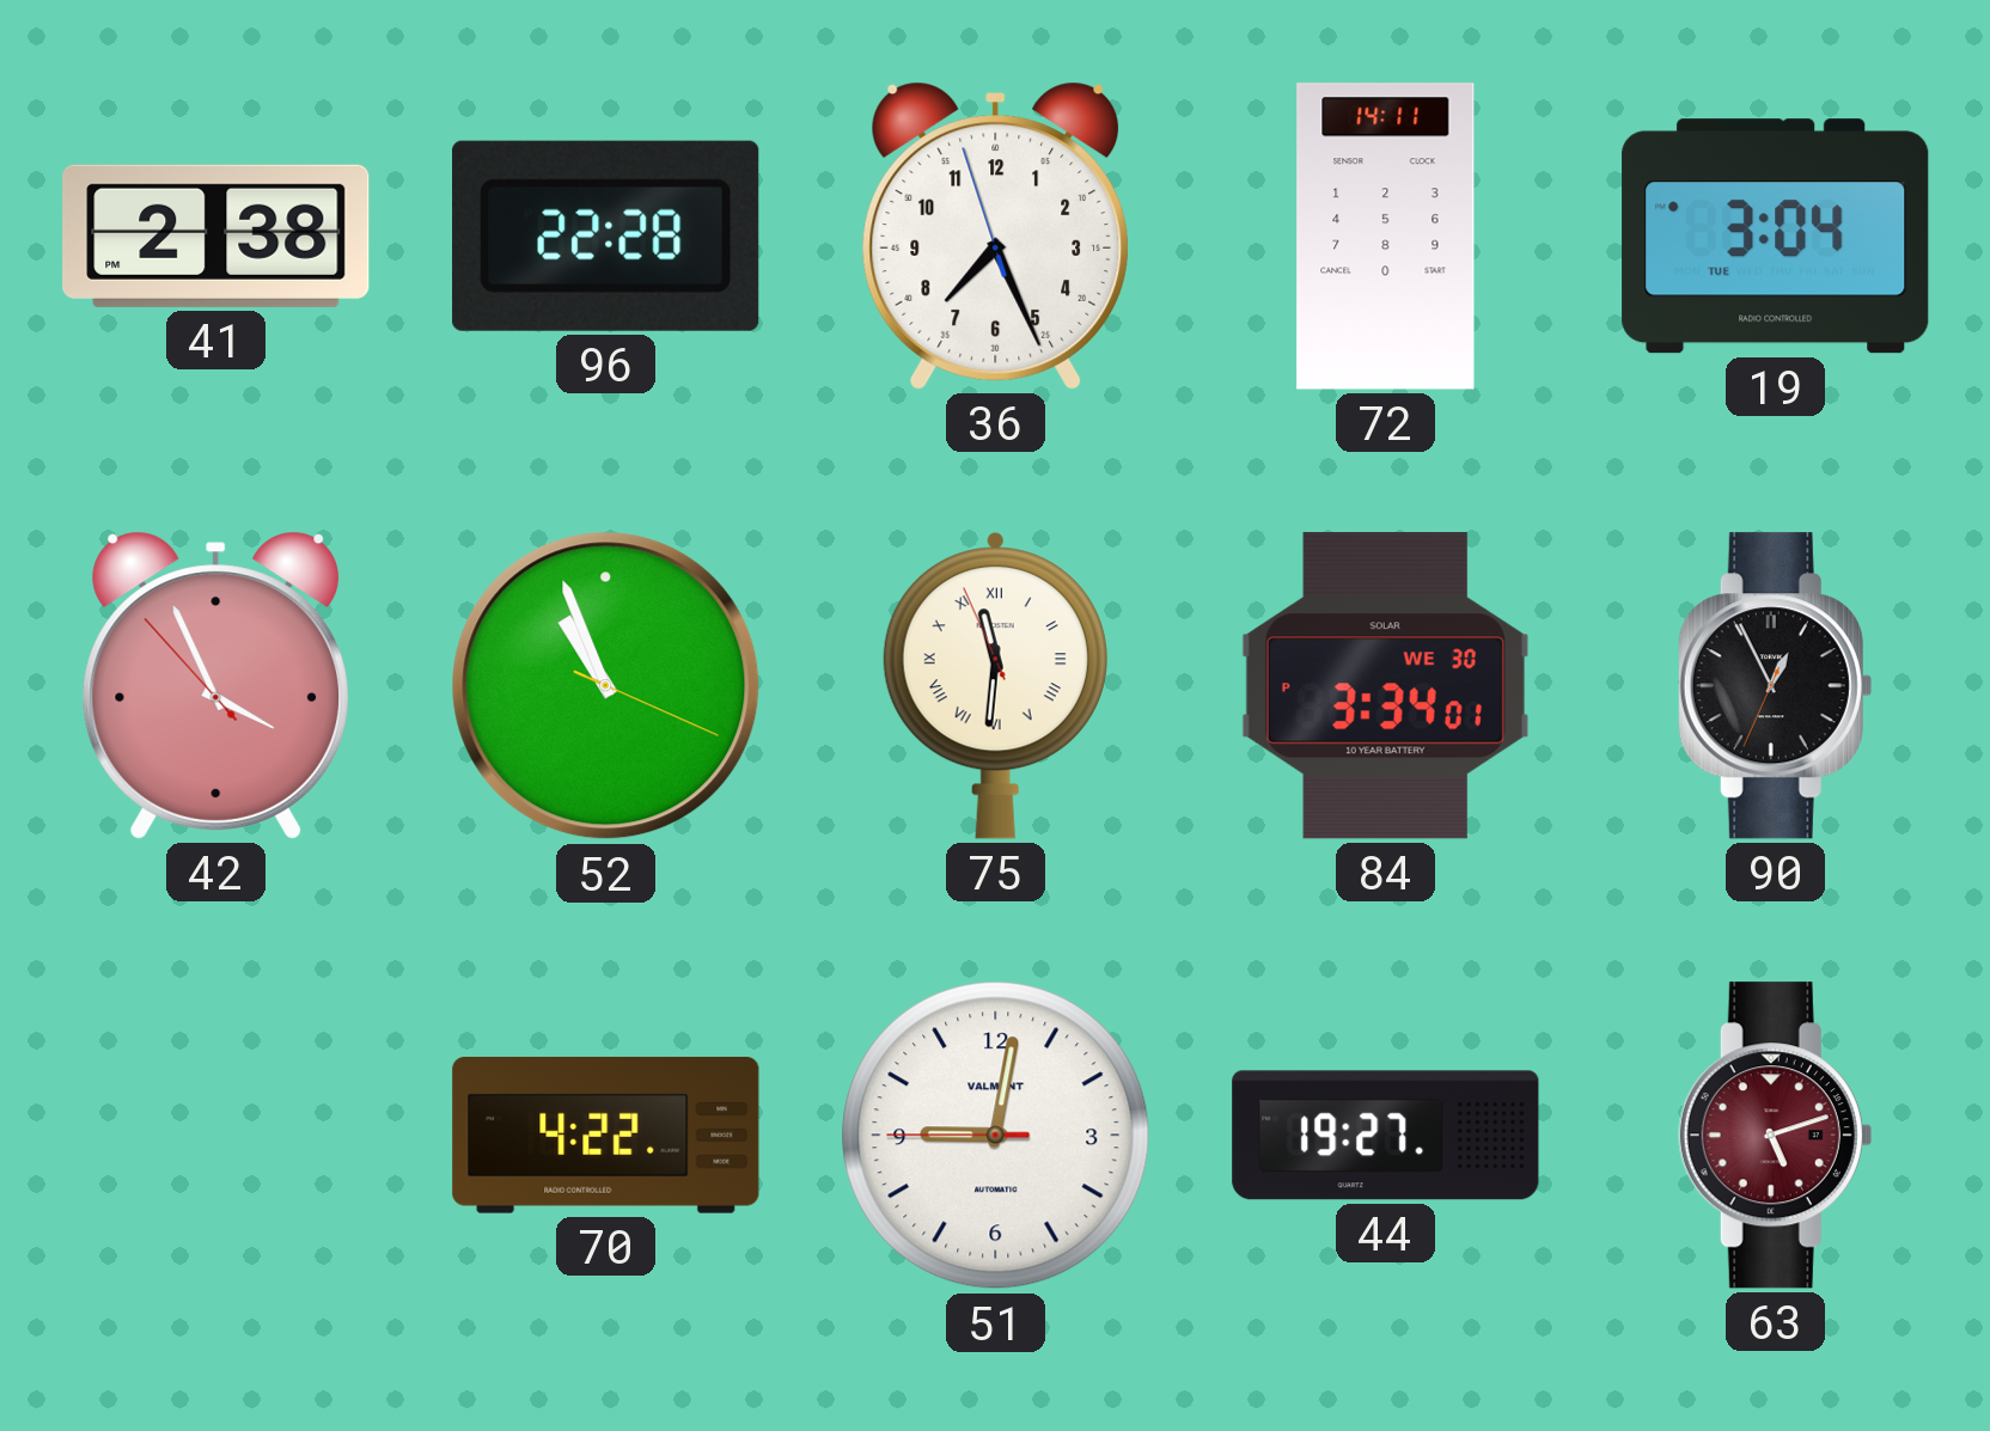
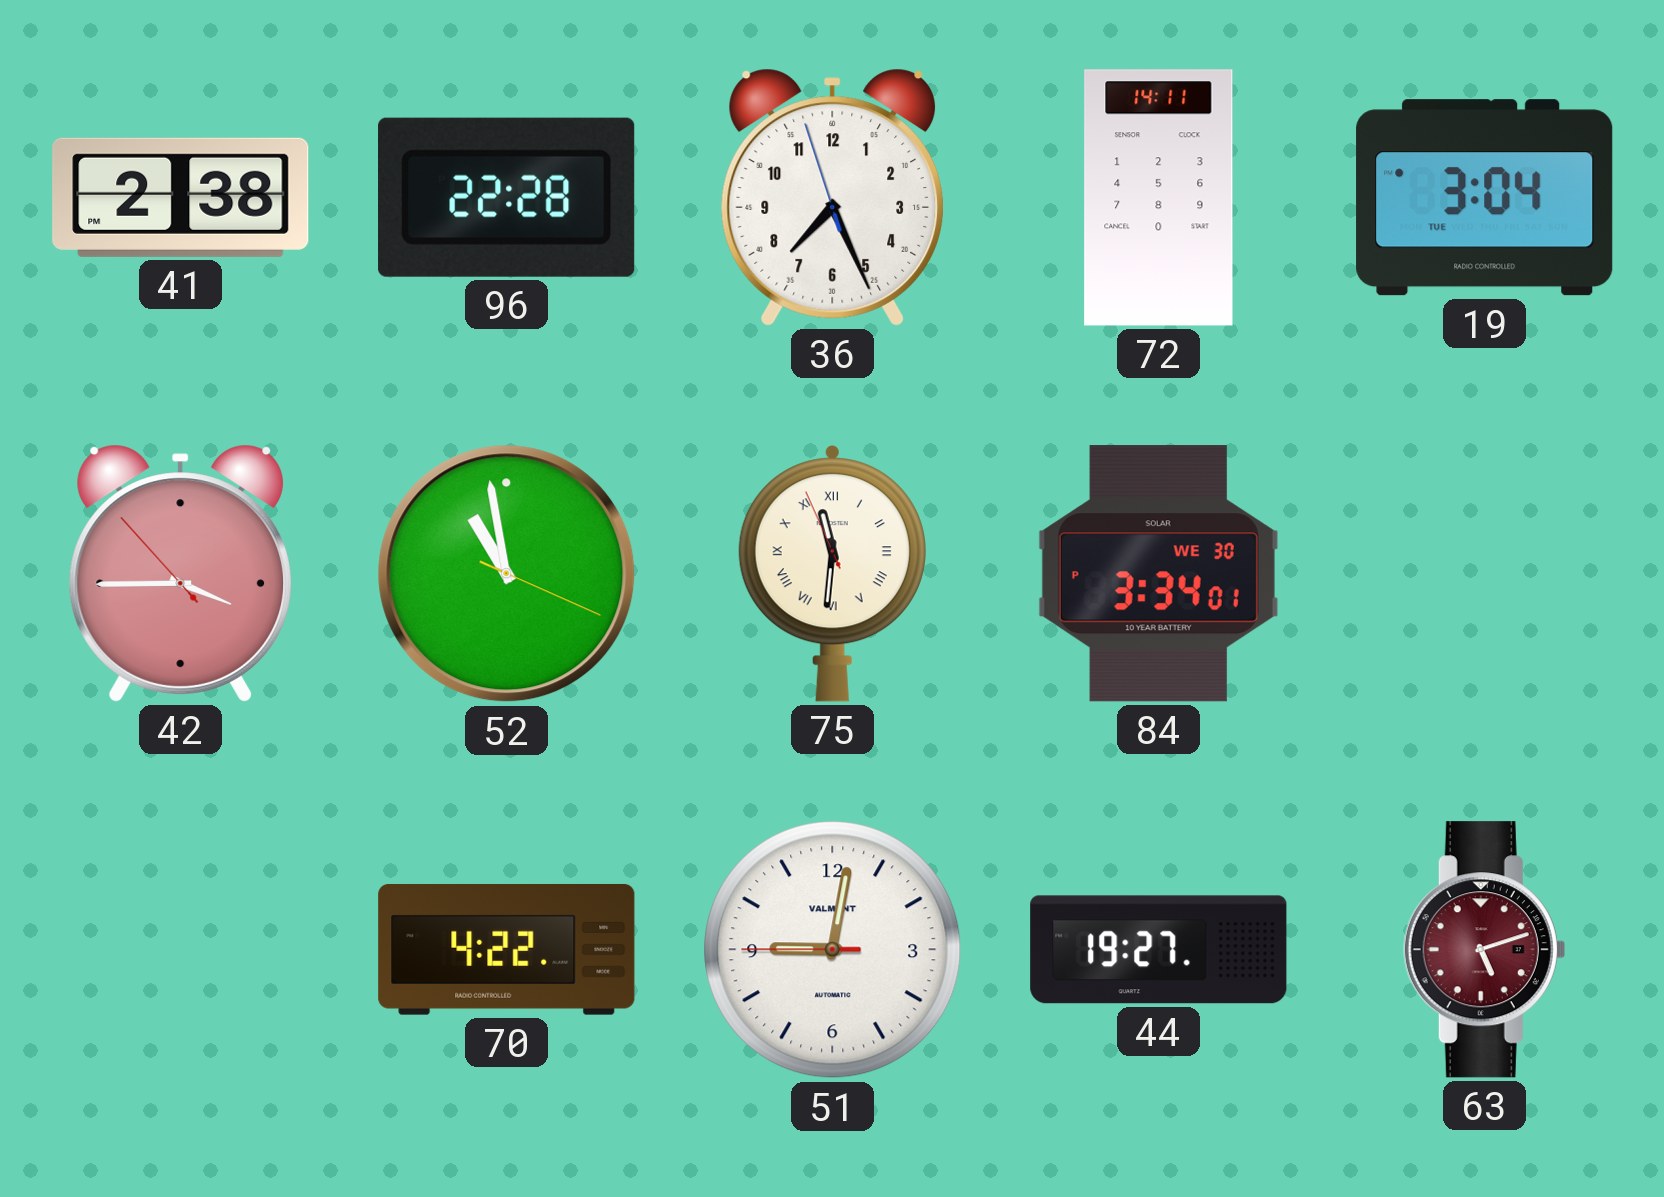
42: 3:55 -> 3:44
52: 10:56 -> 10:58
90: 12:55 -> none
